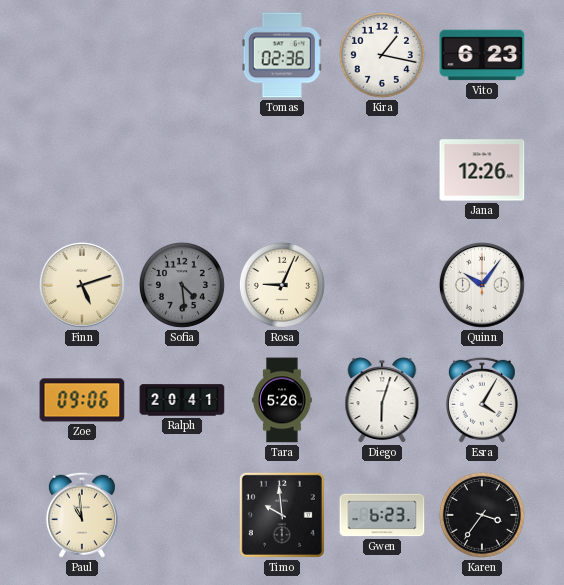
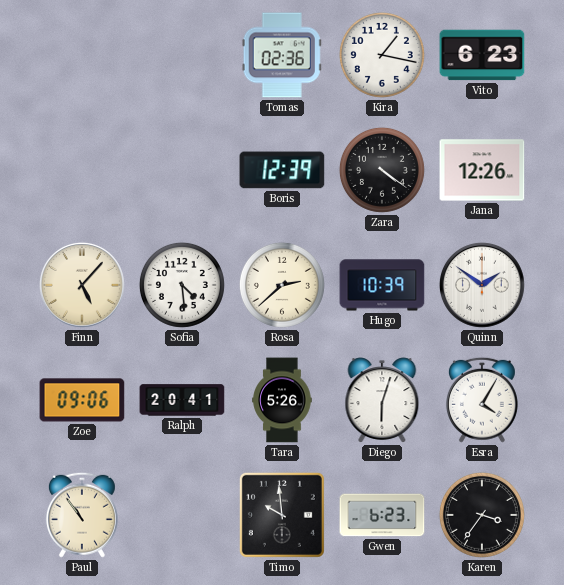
Boris: none -> 12:39
Zara: none -> 4:21
Finn: 5:12 -> 5:07
Sofia dial: grey -> white
Rosa: 9:04 -> 2:38
Hugo: none -> 10:39
Quinn: 10:06 -> 1:51
Paul: 10:59 -> 10:54
